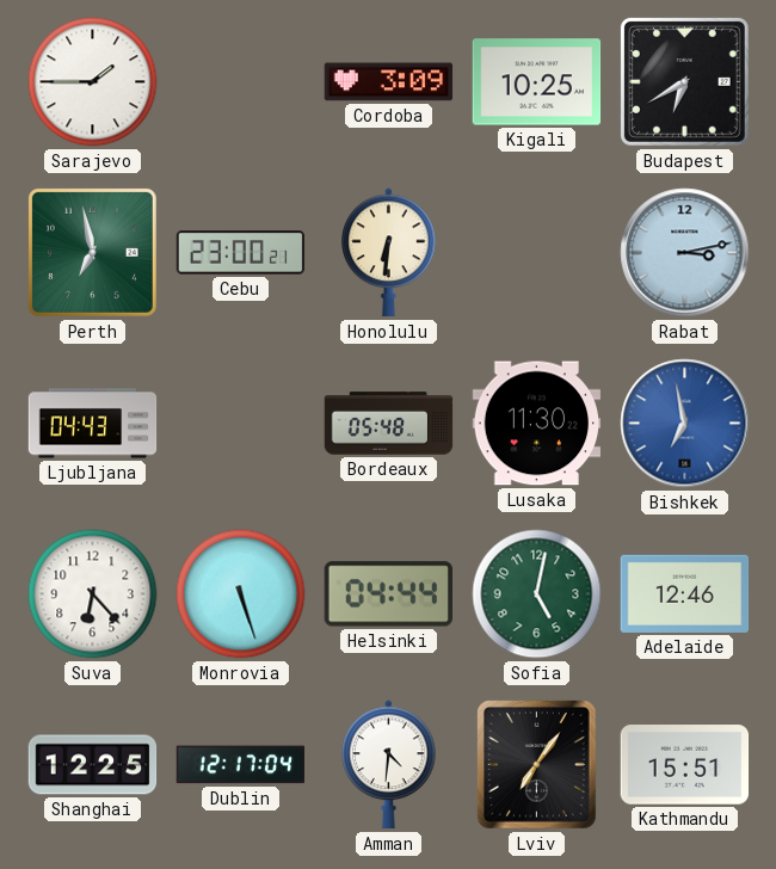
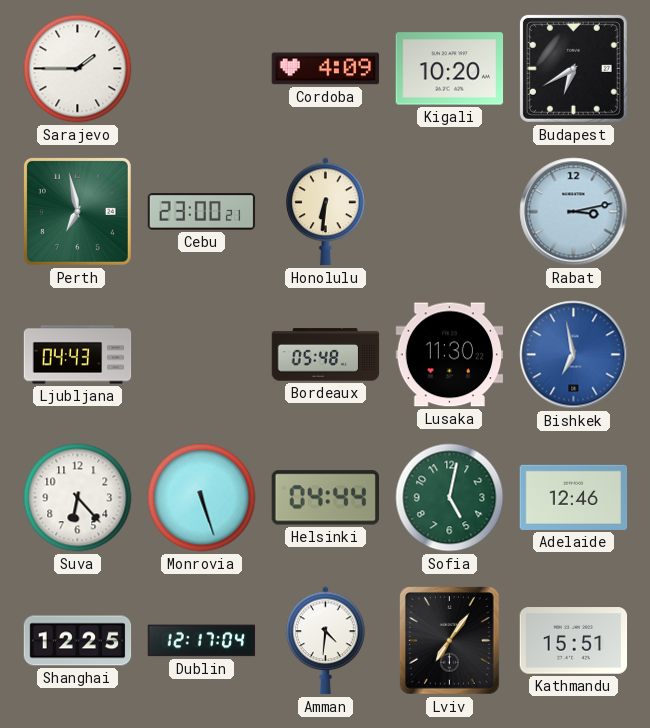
Cordoba: 3:09 -> 4:09
Kigali: 10:25 -> 10:20
